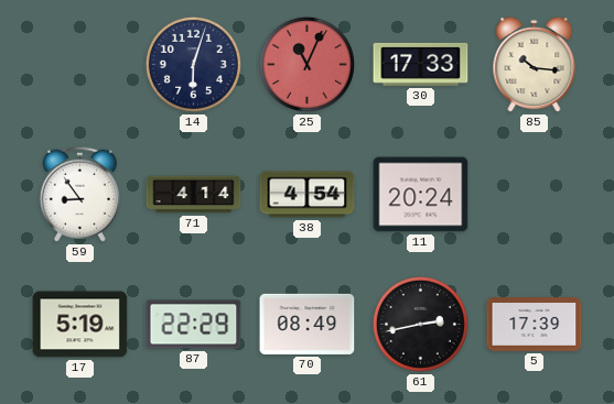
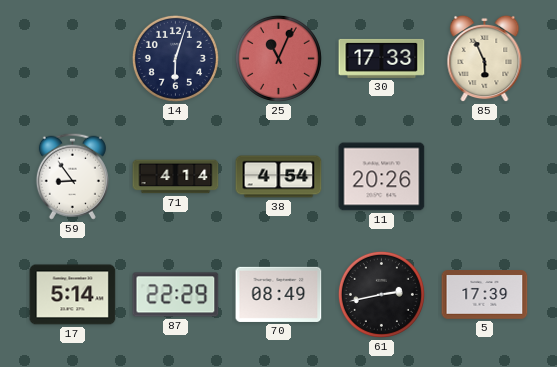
85: 10:16 -> 5:56
11: 20:24 -> 20:26
17: 5:19 -> 5:14
